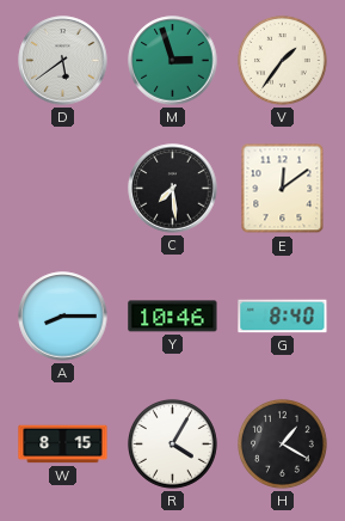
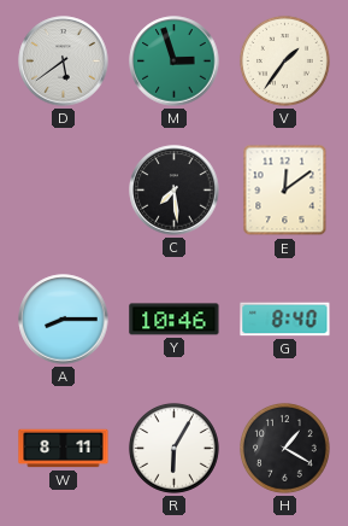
W: 8:15 -> 8:11
R: 4:05 -> 6:05
